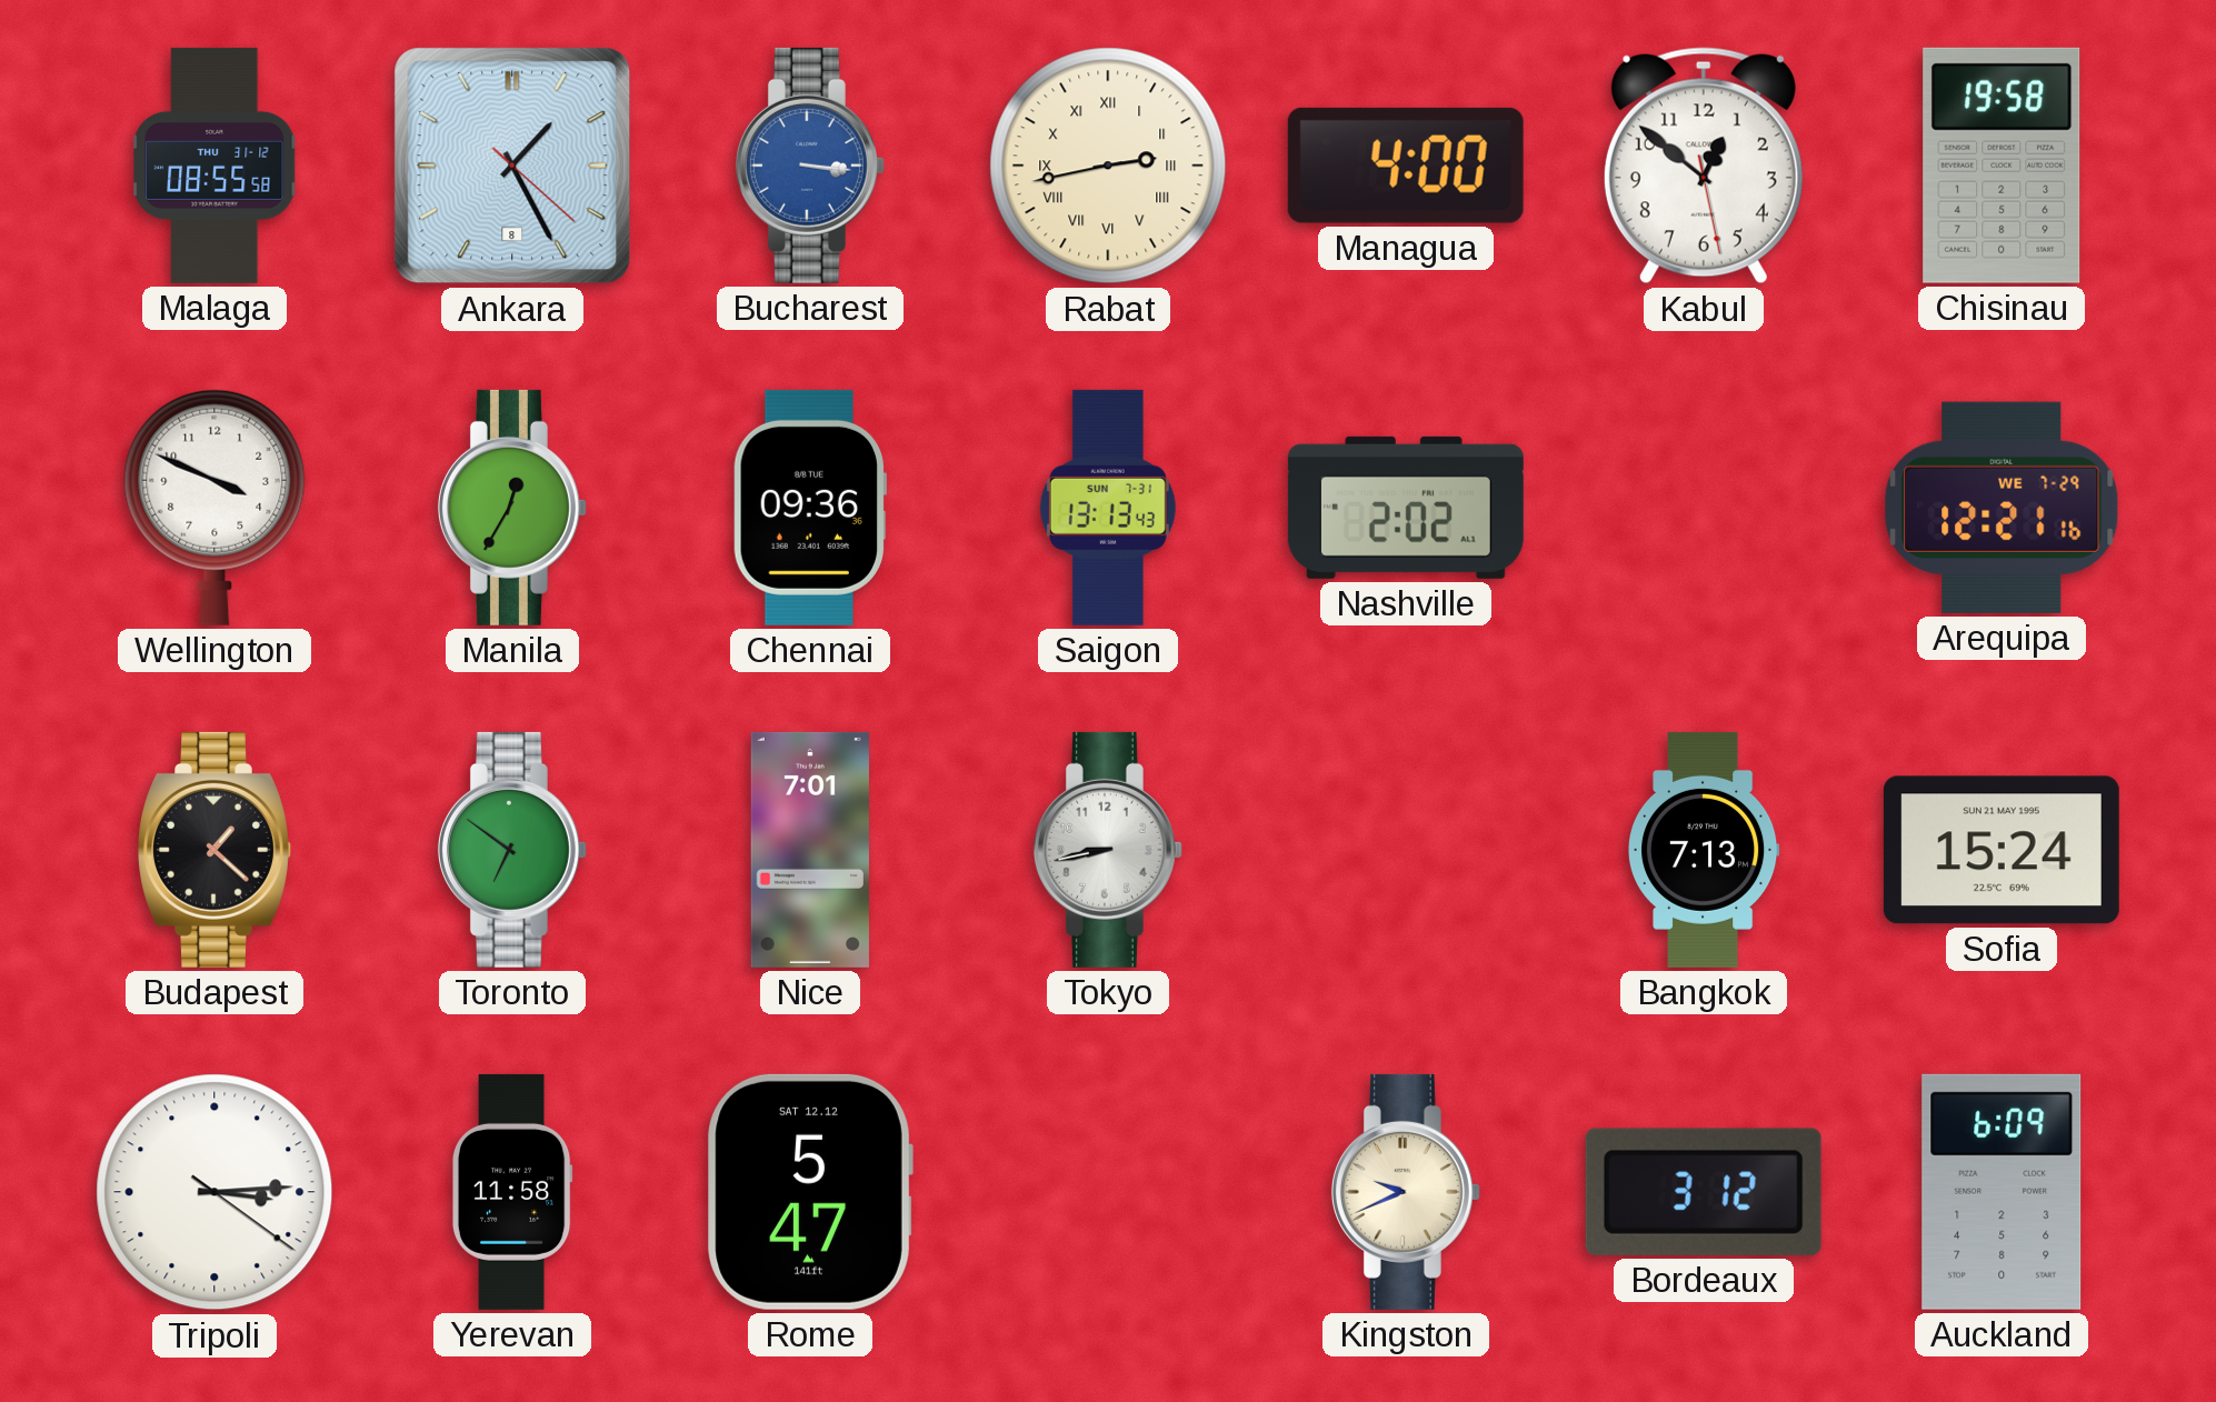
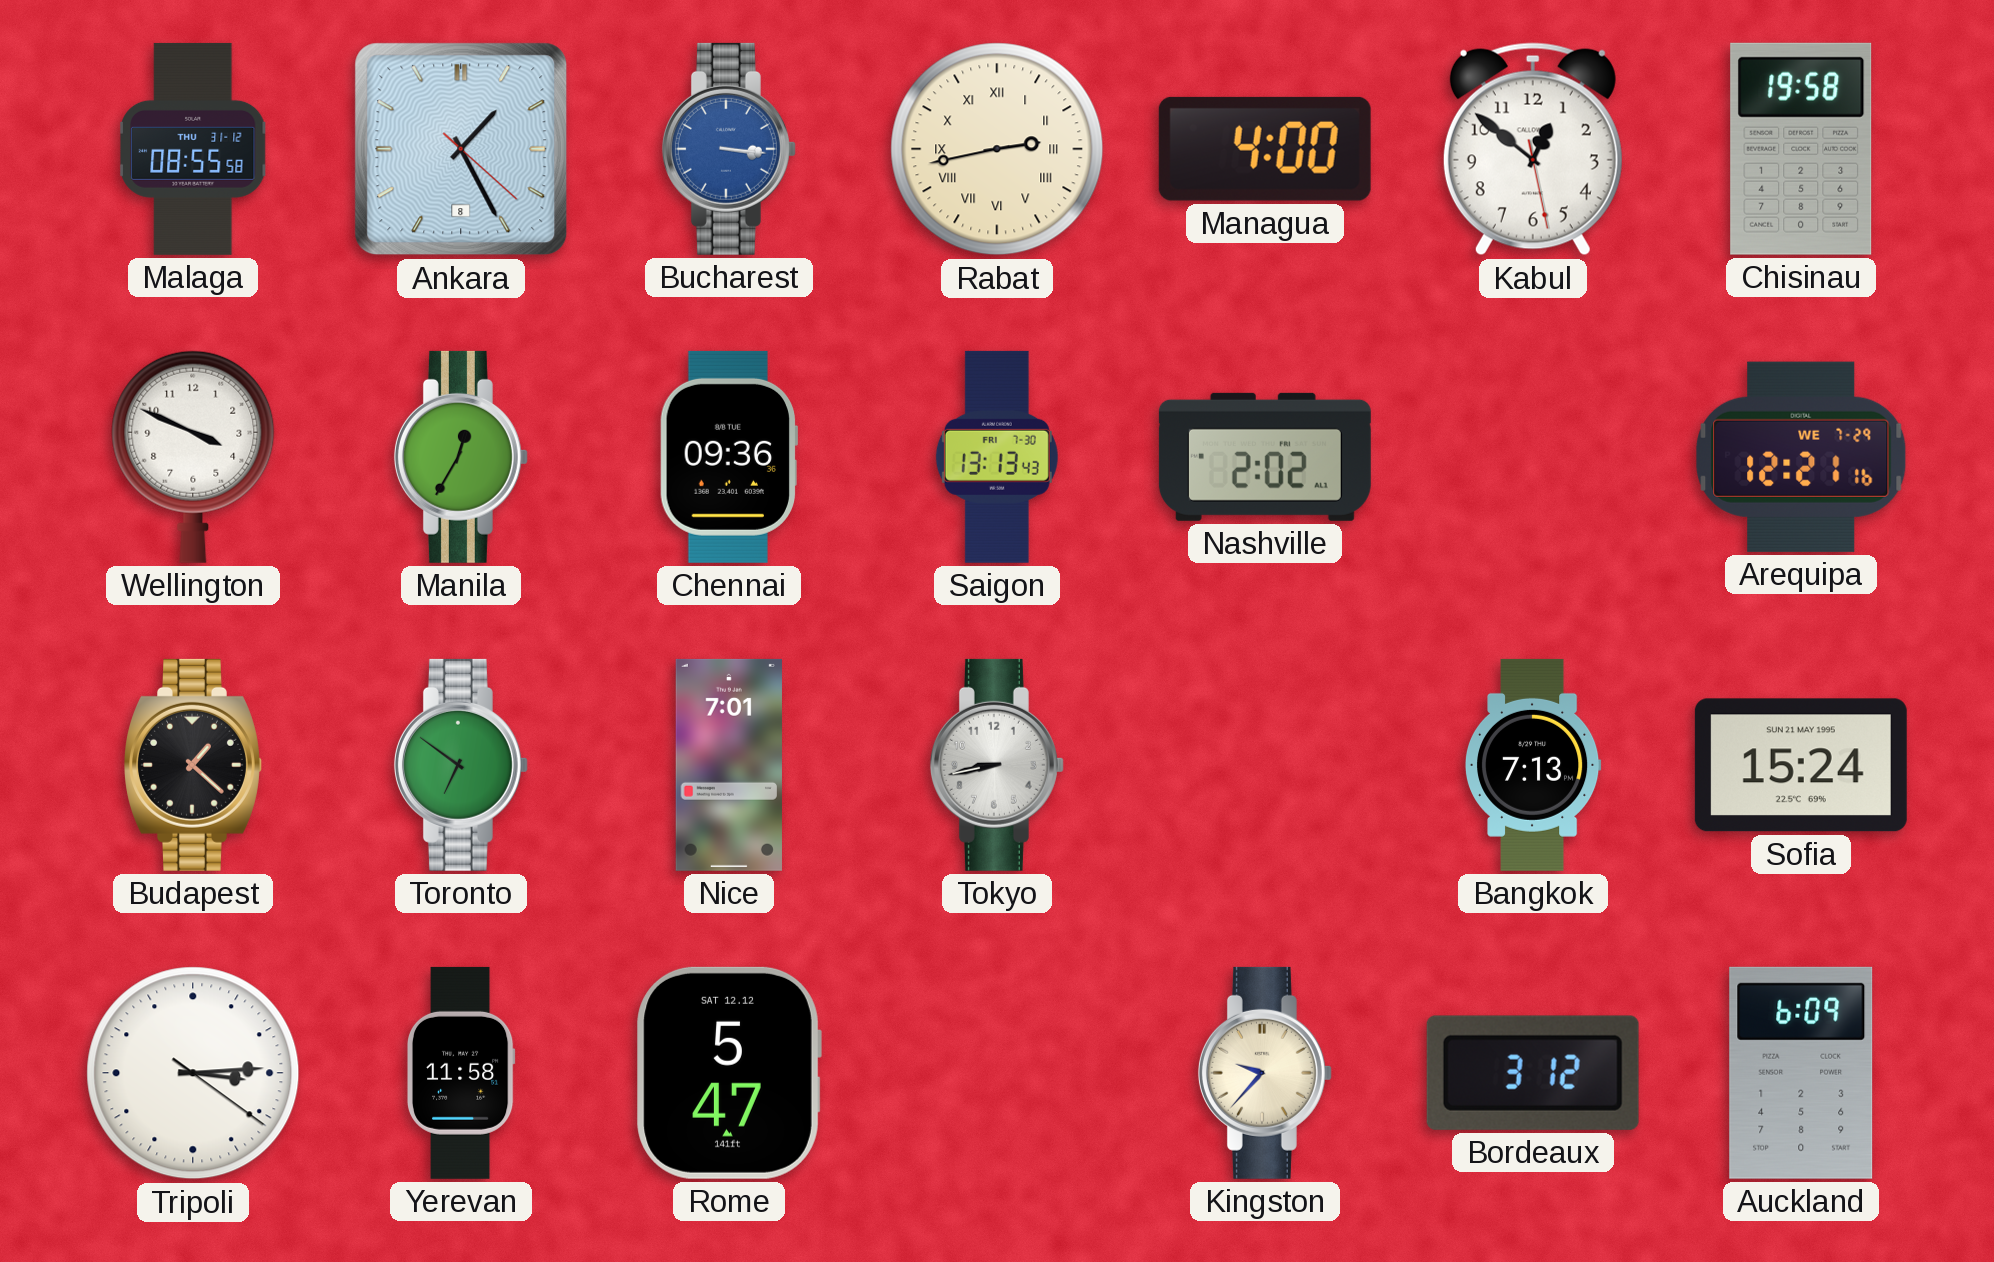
Saigon date: SUN 7-31 -> FRI 7-30
Kingston: 9:41 -> 9:37
